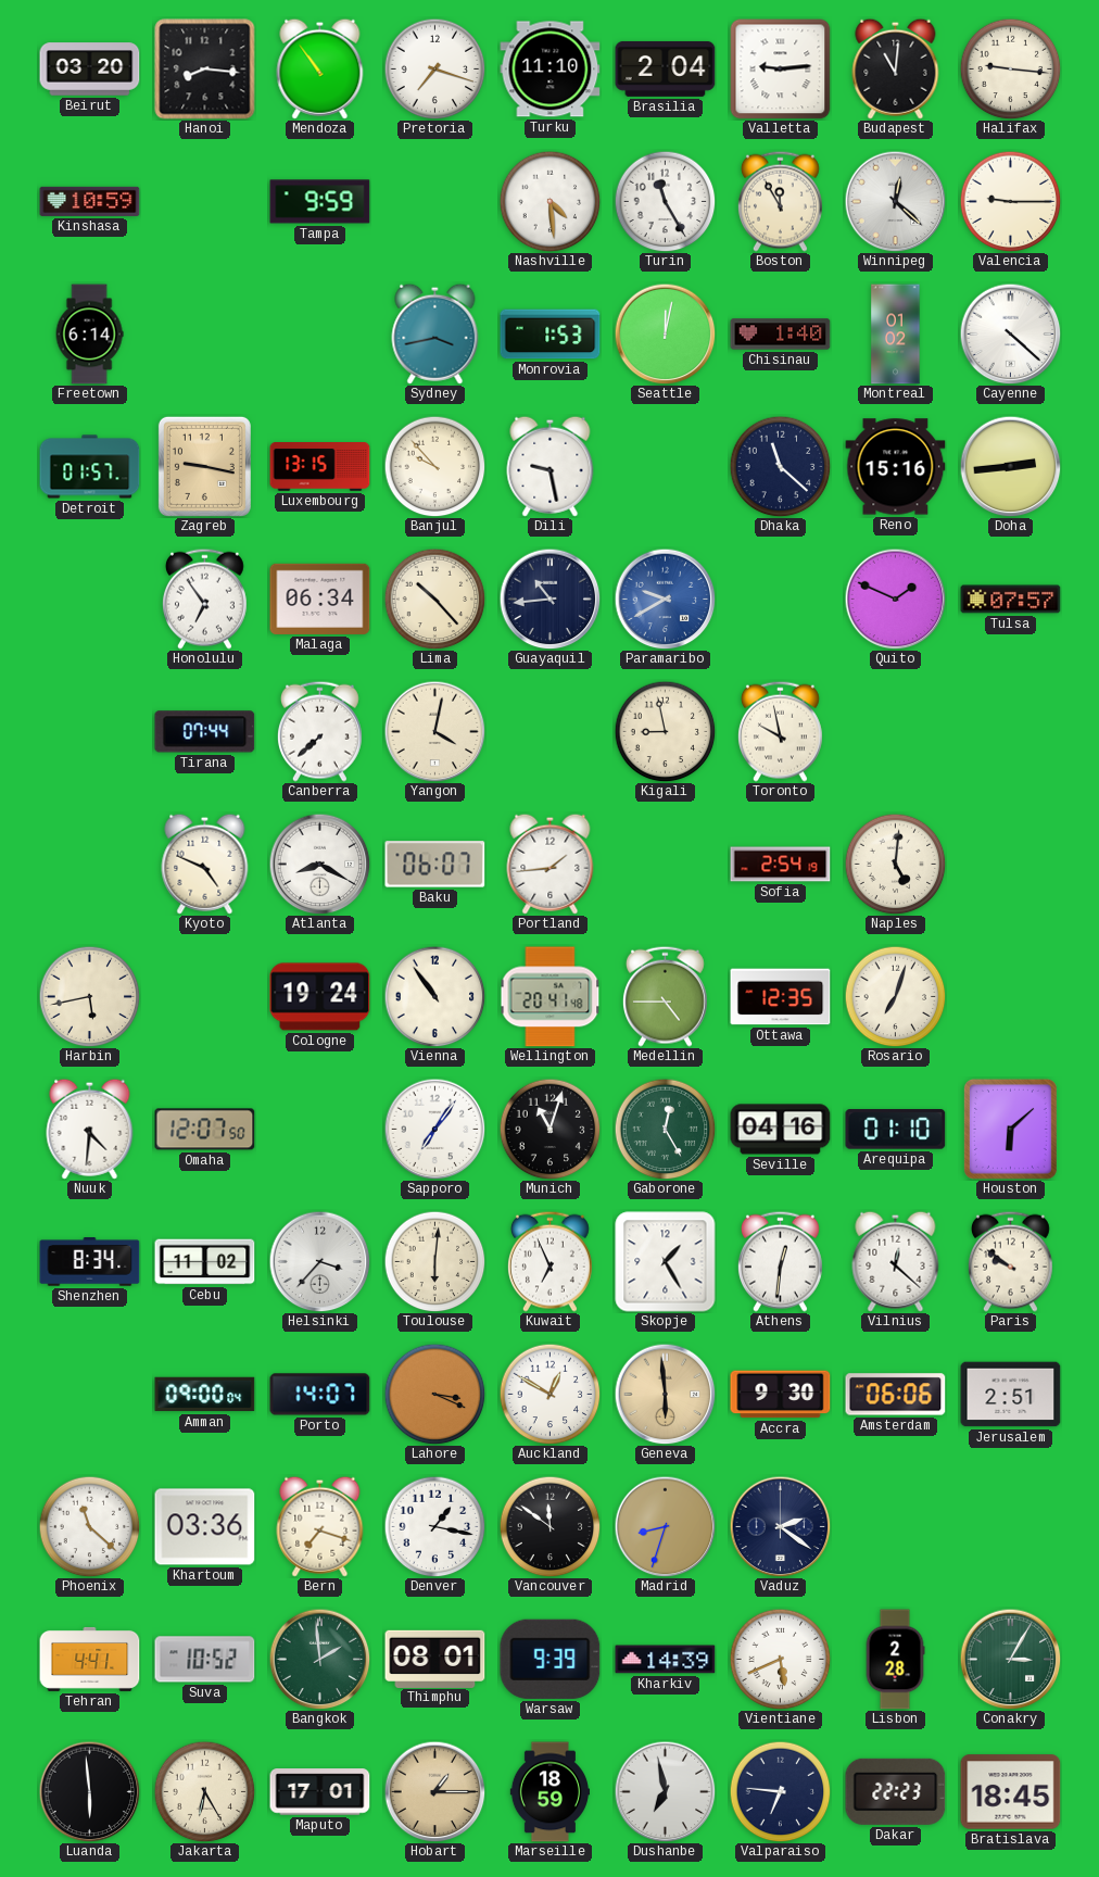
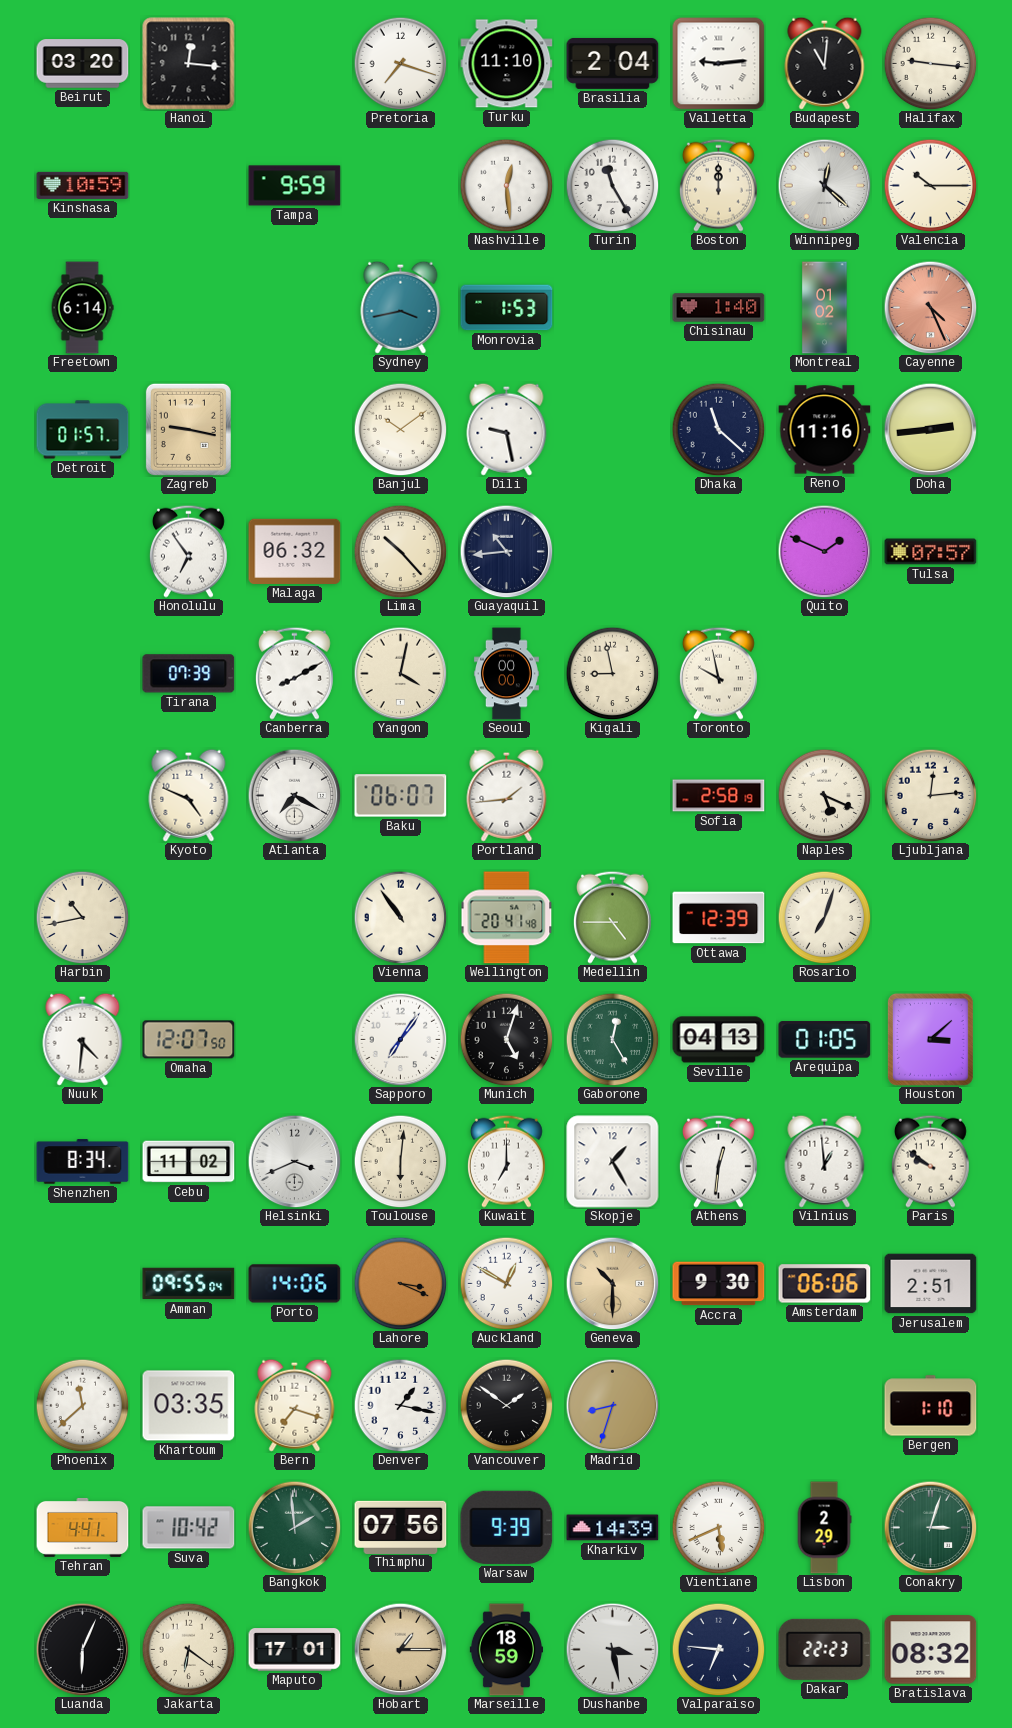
Hanoi: 8:16 -> 12:16
Mendoza: 10:54 -> none
Nashville: 4:29 -> 12:29
Boston: 11:55 -> 12:00
Valencia: 9:15 -> 10:15
Seattle: 12:02 -> none
Cayenne: 4:22 -> 4:26
Cayenne dial: white -> salmon
Luxembourg: 13:15 -> none
Banjul: 9:53 -> 10:09
Reno: 15:16 -> 11:16
Malaga: 06:34 -> 06:32
Paramaribo: 9:40 -> none
Tirana: 07:44 -> 07:39
Canberra: 7:38 -> 8:10
Seoul: none -> 00:00
Atlanta: 8:20 -> 7:20
Sofia: 2:54 -> 2:58
Naples: 5:01 -> 5:19
Ljubljana: none -> 12:14
Harbin: 5:43 -> 10:43
Cologne: 19:24 -> none
Ottawa: 12:35 -> 12:39
Munich: 11:03 -> 5:03
Seville: 04:16 -> 04:13
Arequipa: 01:10 -> 01:05
Houston: 6:08 -> 3:08
Helsinki: 3:37 -> 3:41
Kuwait: 6:56 -> 7:00
Vilnius: 12:22 -> 12:59
Amman: 09:00 -> 09:55
Porto: 14:07 -> 14:06
Geneva: 5:59 -> 10:30
Phoenix: 11:22 -> 11:38
Khartoum: 03:36 -> 03:35
Vancouver: 11:51 -> 1:51
Vaduz: 2:21 -> none
Bergen: none -> 1:10
Suva: 10:52 -> 10:42
Thimphu: 08:01 -> 07:56
Lisbon: 2:28 -> 2:29
Conakry: 3:05 -> 3:03
Luanda: 5:59 -> 6:04
Jakarta: 6:25 -> 6:21
Dushanbe: 6:58 -> 3:28
Bratislava: 18:45 -> 08:32
